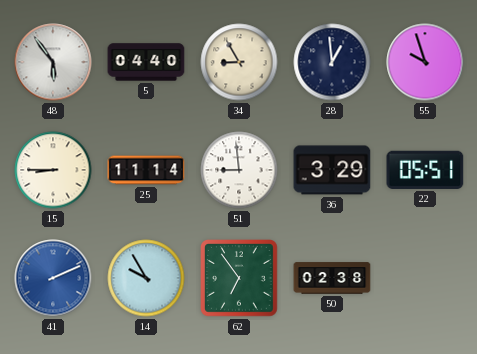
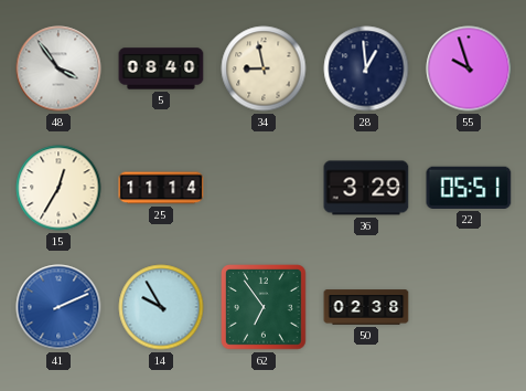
48: 5:54 -> 3:54
5: 04:40 -> 08:40
34: 8:55 -> 8:58
15: 8:45 -> 12:35
51: 8:59 -> none
